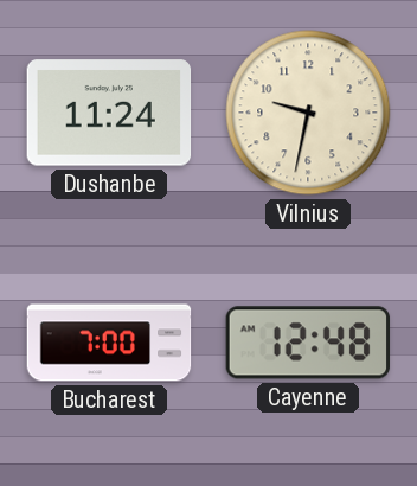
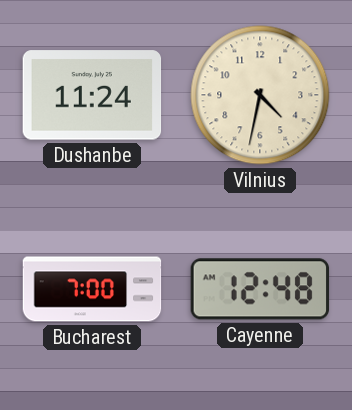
Vilnius: 9:32 -> 4:32
